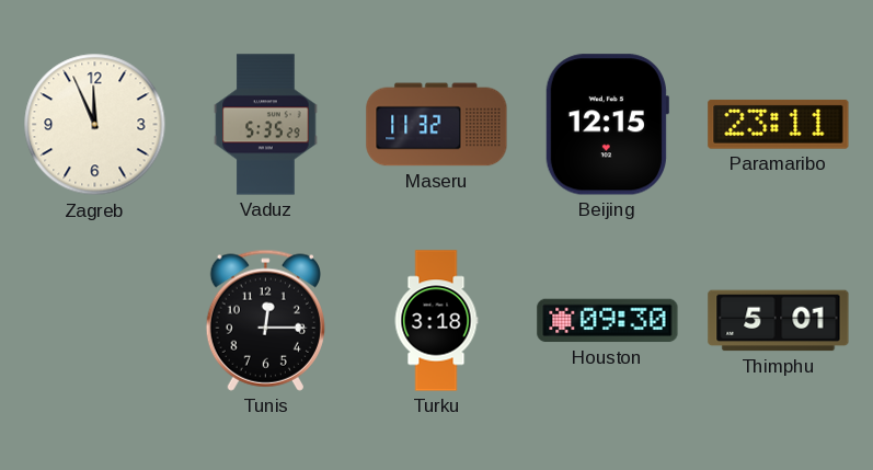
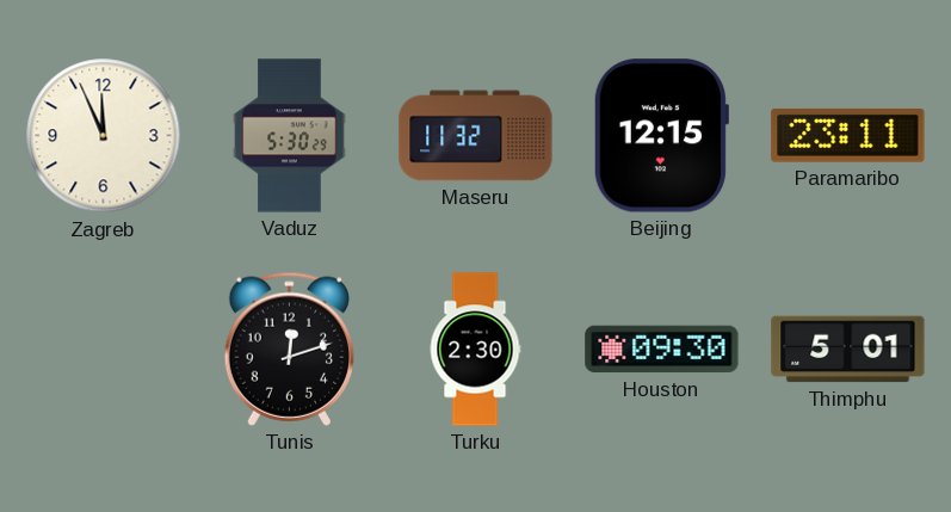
Vaduz: 5:35 -> 5:30
Tunis: 12:15 -> 12:12
Turku: 3:18 -> 2:30
